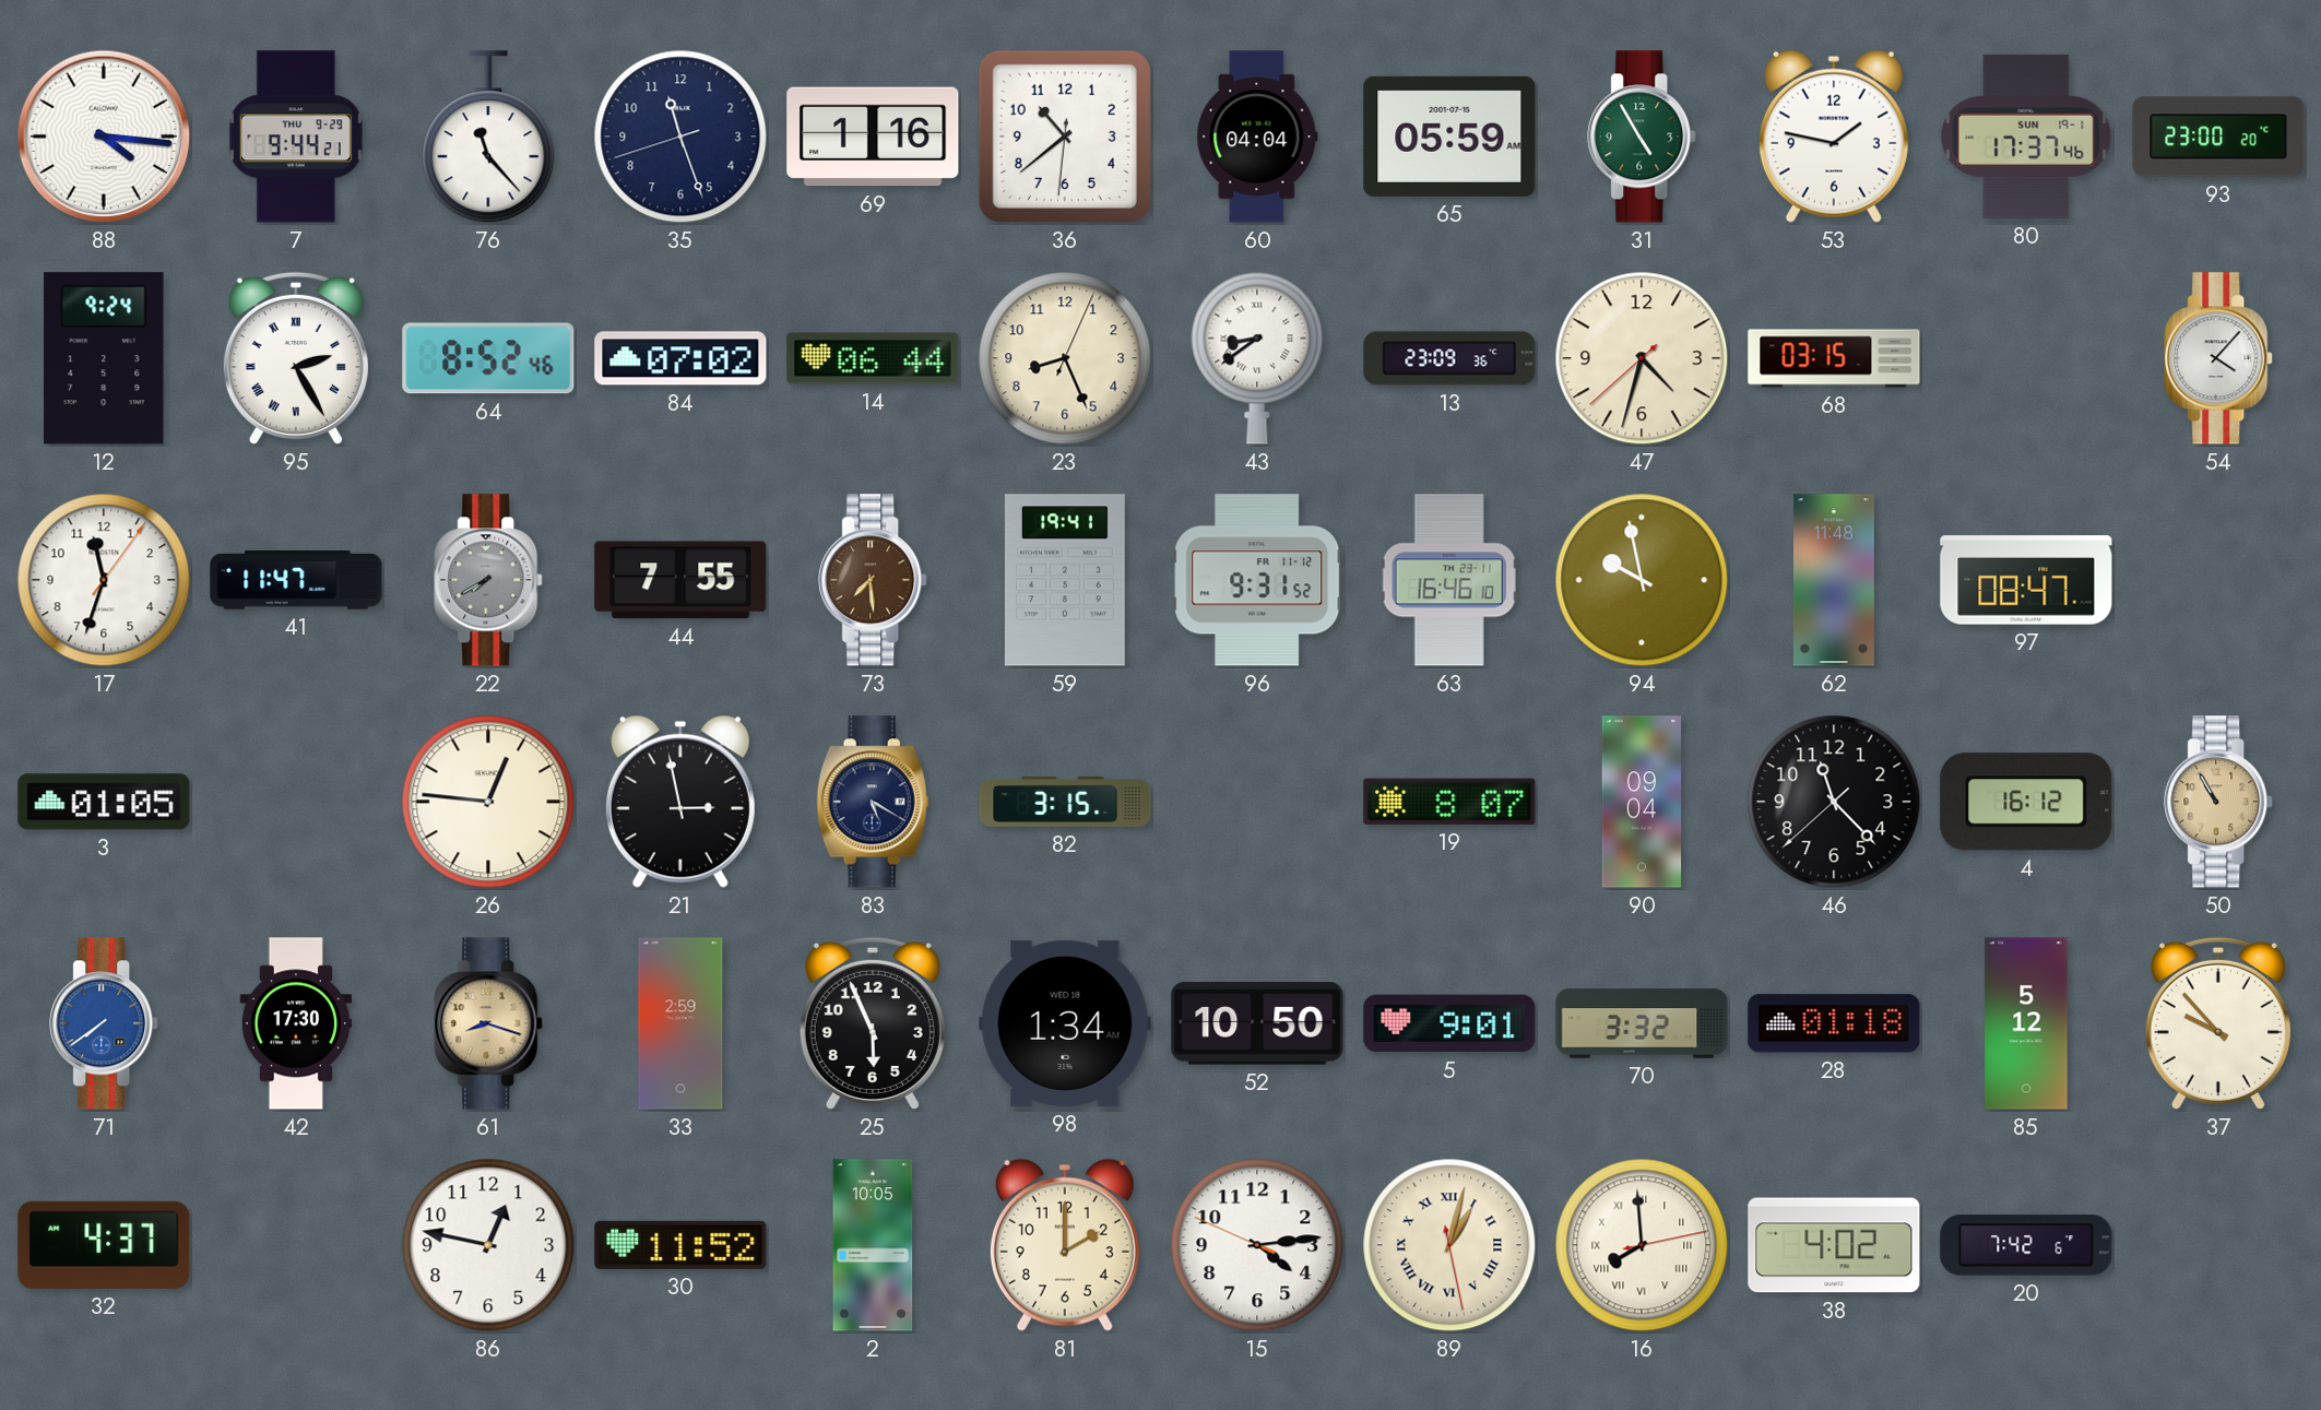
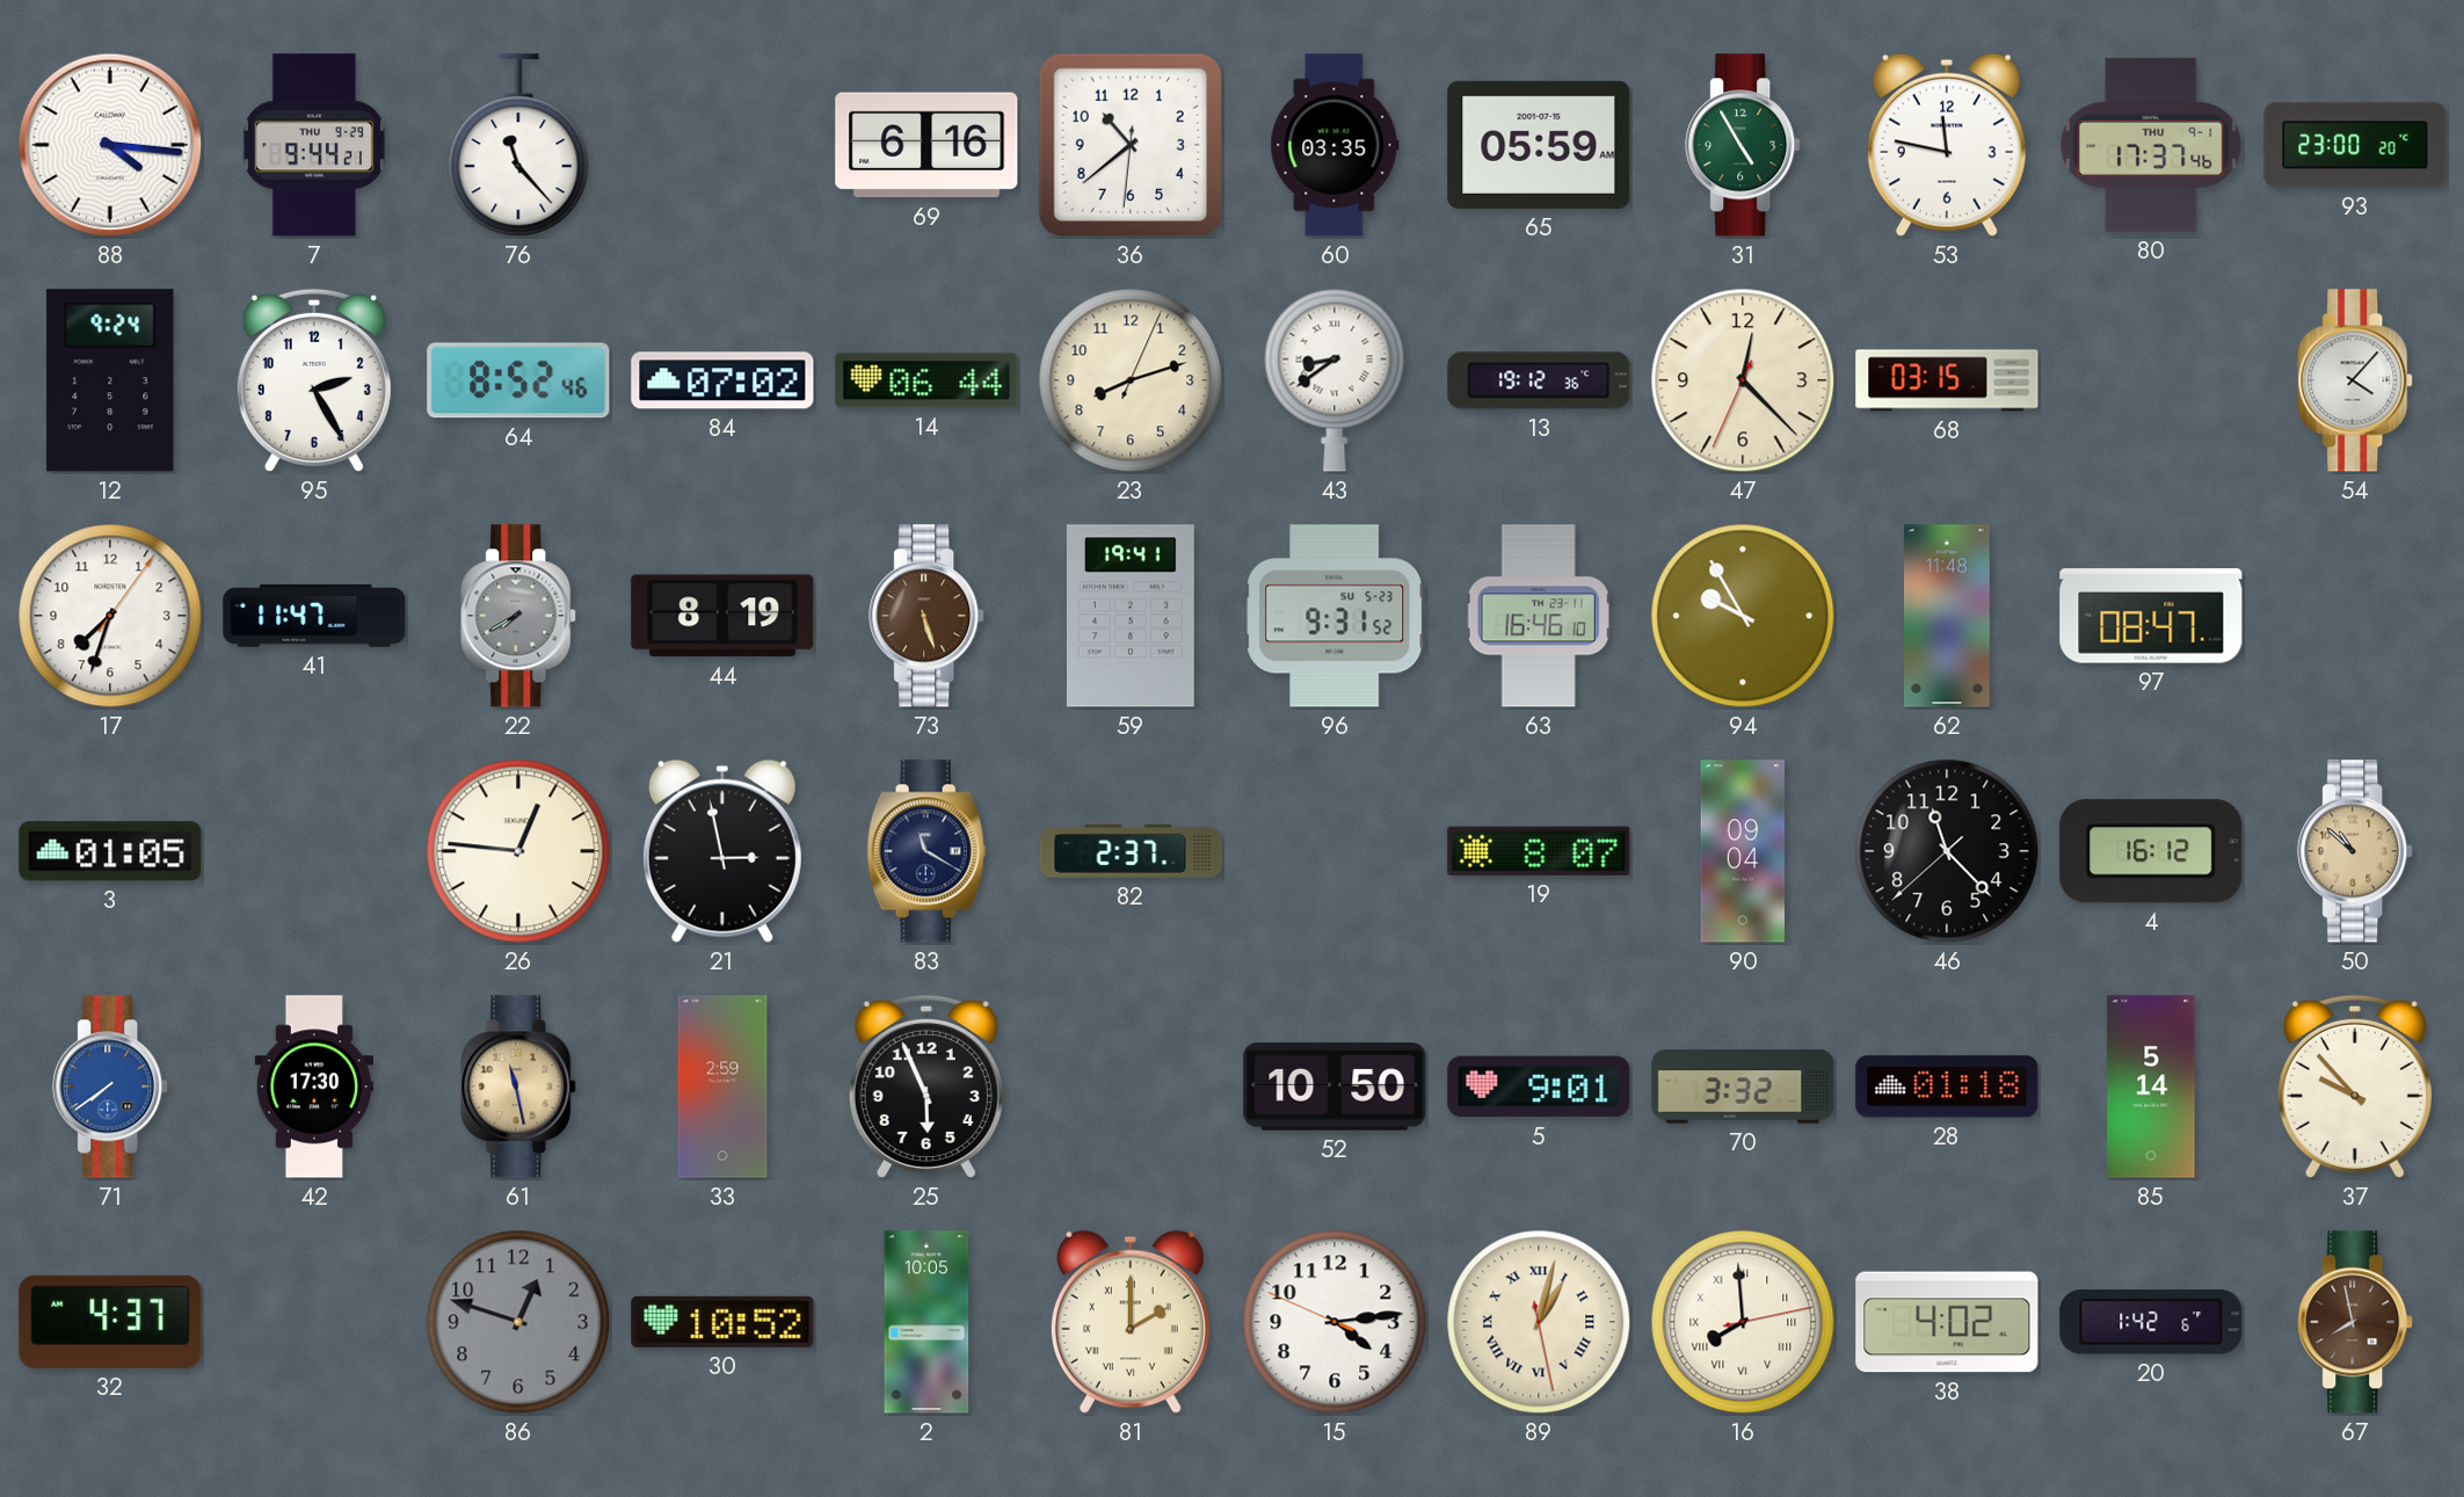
35: 11:26 -> none
69: 1:16 -> 6:16
60: 04:04 -> 03:35
53: 1:47 -> 11:47
80 date: SUN 19-1 -> THU 9-1
95 numerals: Roman -> Arabic
23: 8:26 -> 8:12
13: 23:09 -> 19:12
47: 4:32 -> 12:22
17: 11:33 -> 7:33
44: 7:55 -> 8:19
73: 7:29 -> 5:27
96 date: FR 11-12 -> SU 5-23
94: 9:58 -> 9:55
83: 5:20 -> 11:20
82: 3:15 -> 2:37
50: 10:55 -> 10:52
61: 8:18 -> 11:28
98: 1:34 -> none
85: 5:12 -> 5:14
86: 12:47 -> 12:48
86 dial: white -> grey
30: 11:52 -> 10:52
81 numerals: Arabic -> Roman
20: 7:42 -> 1:42
67: none -> 7:58
